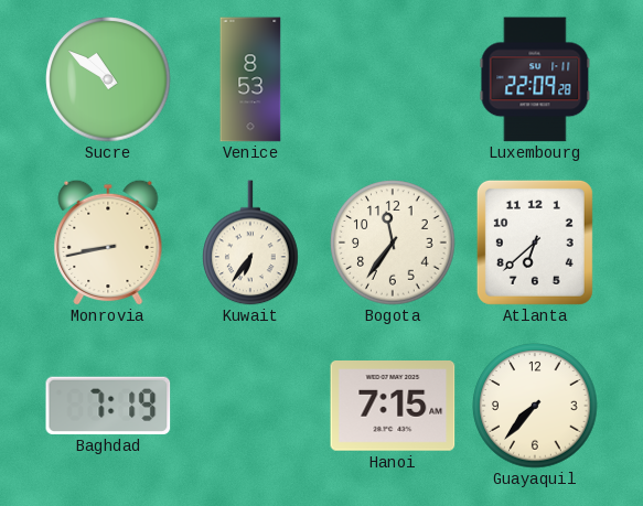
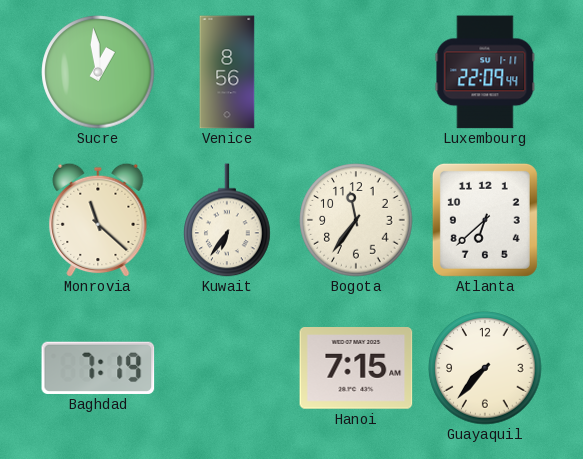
Sucre: 10:51 -> 12:59
Venice: 8:53 -> 8:56
Luxembourg: 22:09:28 -> 22:09:44
Monrovia: 8:43 -> 11:22
